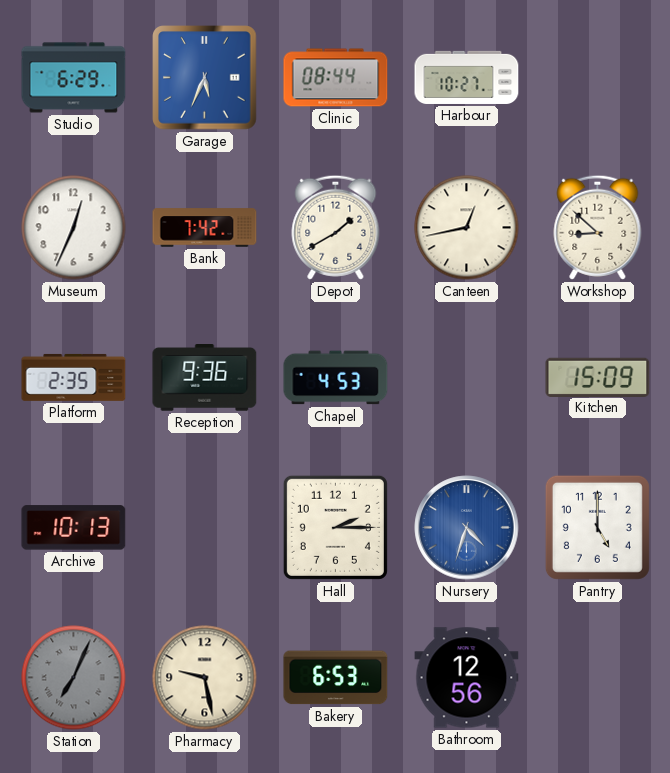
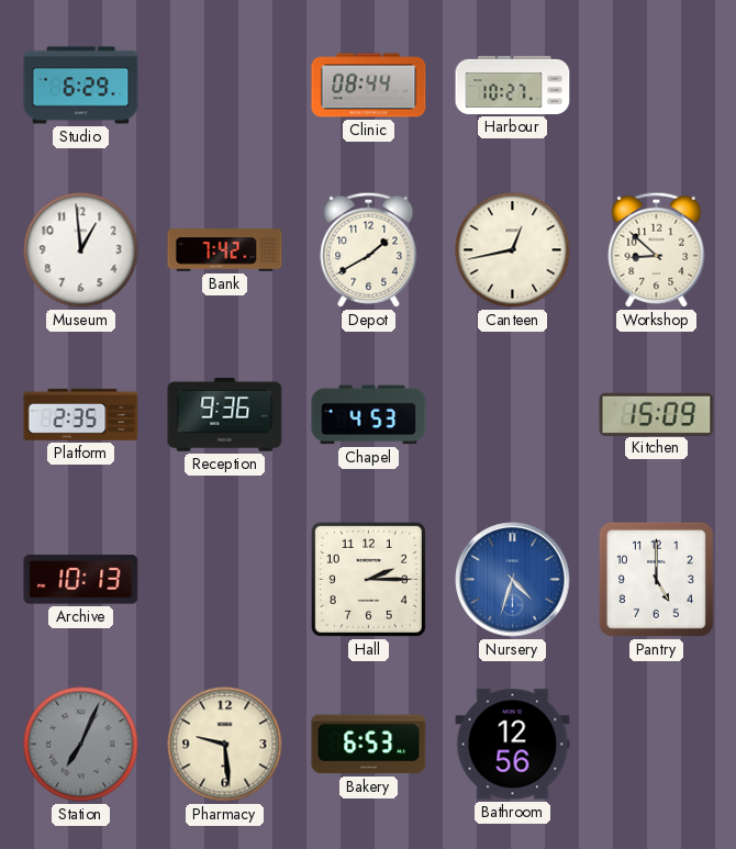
Garage: 5:34 -> none
Museum: 12:34 -> 12:59
Pharmacy: 9:28 -> 9:29
